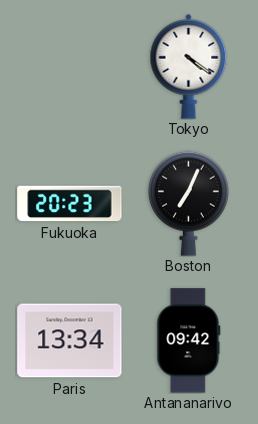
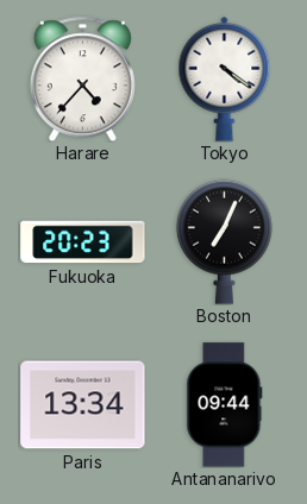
Harare: none -> 4:37
Antananarivo: 09:42 -> 09:44
